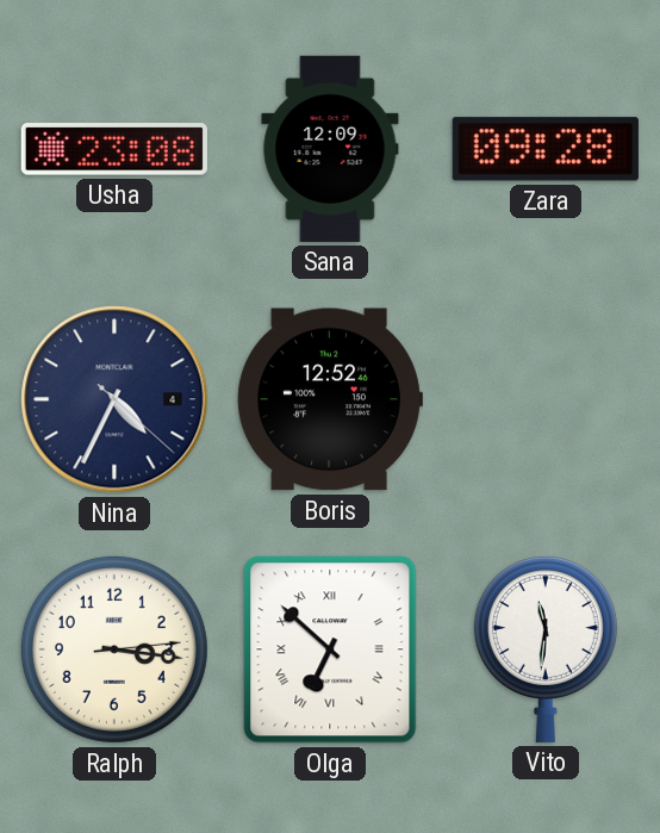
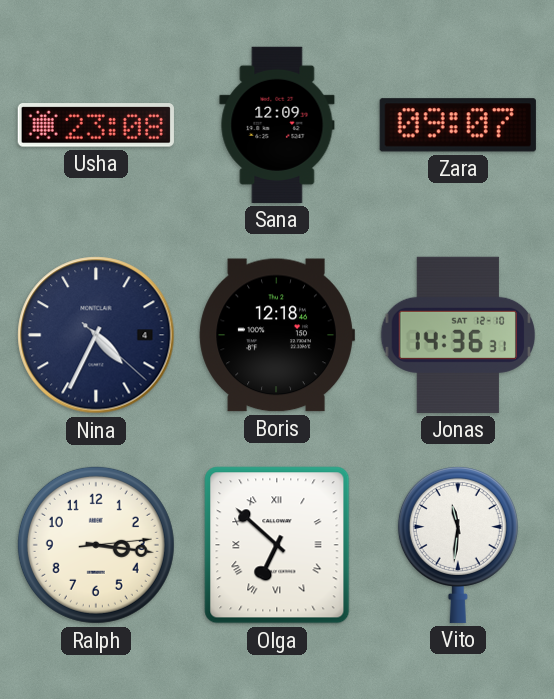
Zara: 09:28 -> 09:07
Boris: 12:52 -> 12:18
Jonas: none -> 14:36
